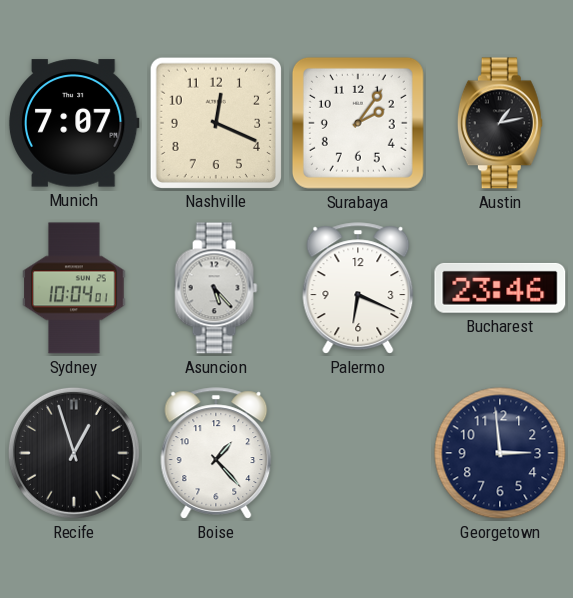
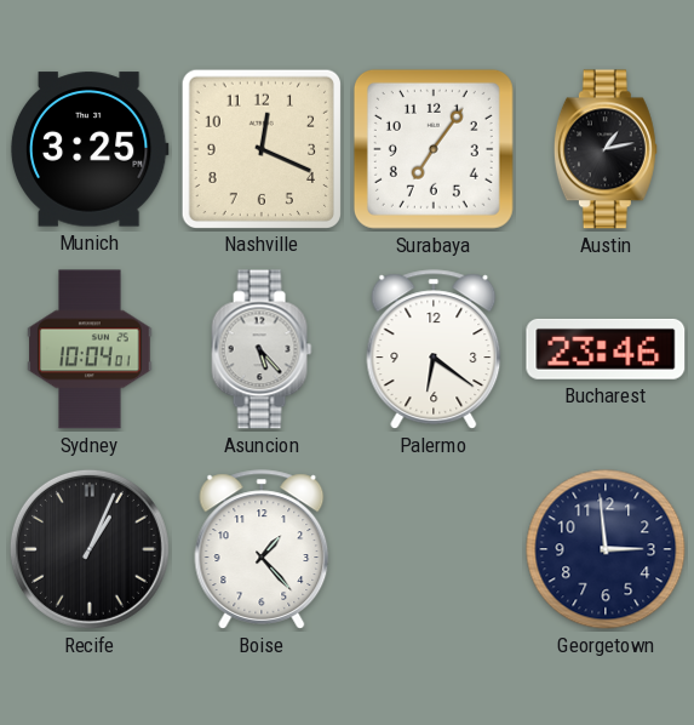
Munich: 7:07 -> 3:25
Surabaya: 2:06 -> 7:06
Palermo: 6:19 -> 6:21
Recife: 12:57 -> 1:04
